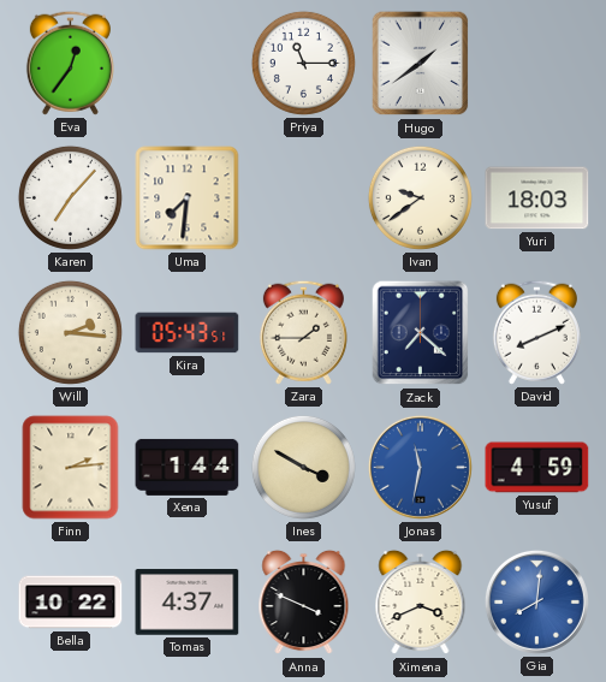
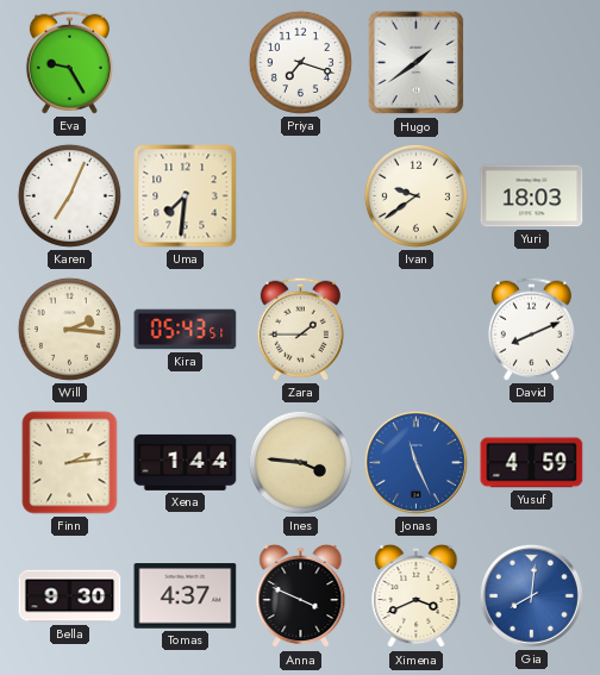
Eva: 12:36 -> 9:25
Priya: 11:15 -> 7:18
Karen: 7:07 -> 7:04
Zack: 7:22 -> none
Ines: 3:50 -> 3:46
Jonas: 11:32 -> 11:26
Bella: 10:22 -> 9:30
